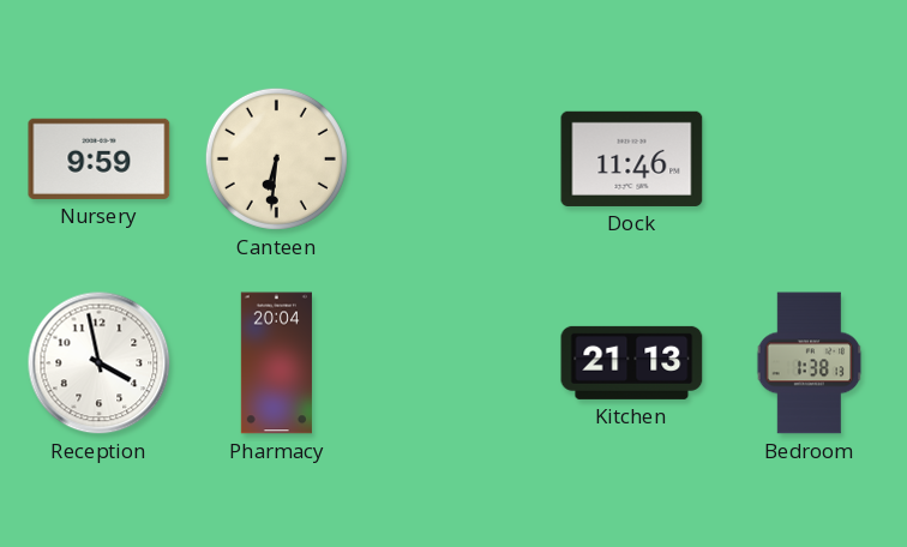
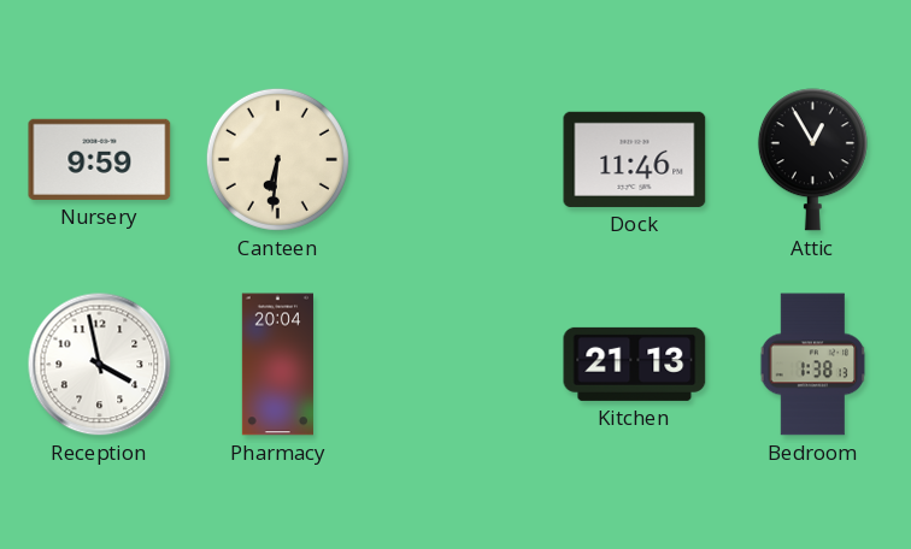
Attic: none -> 12:55
